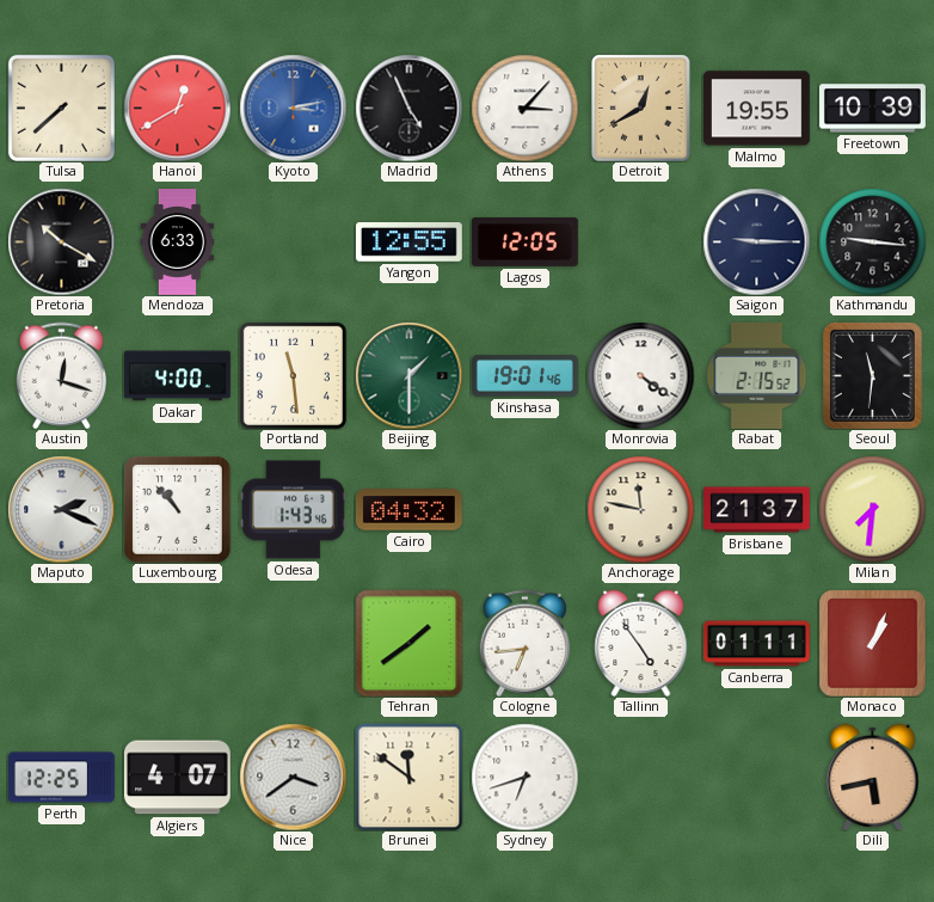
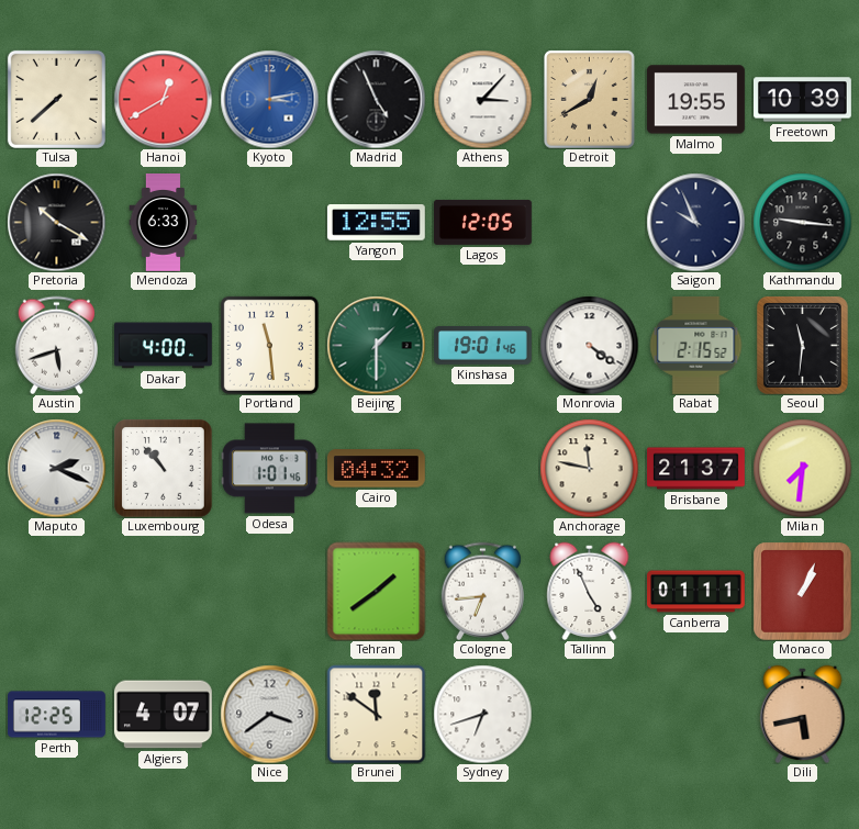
Saigon: 9:15 -> 9:56
Austin: 12:18 -> 5:42
Odesa: 1:43 -> 1:01
Tallinn: 4:54 -> 4:56
